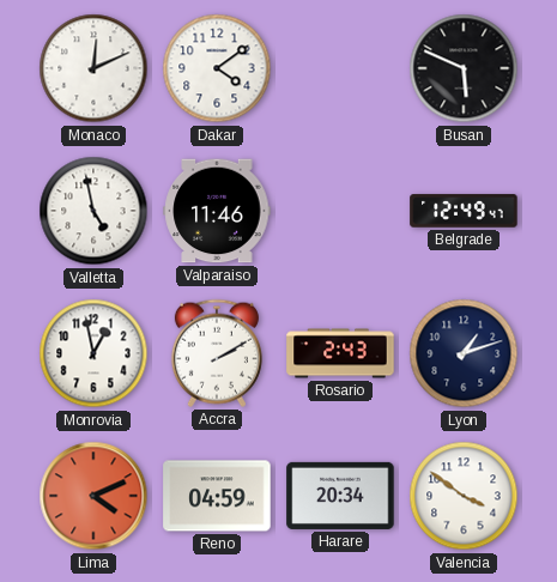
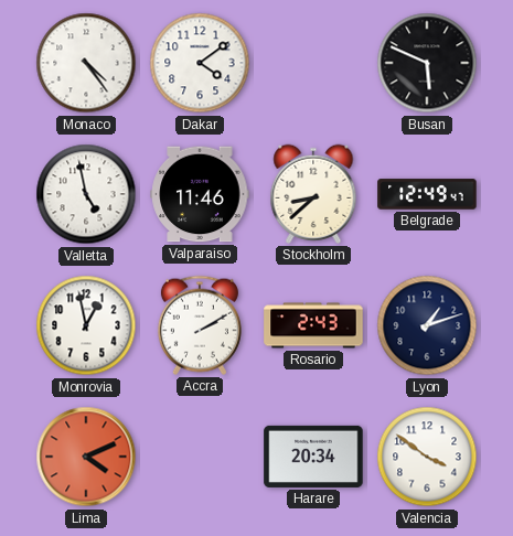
Monaco: 12:11 -> 4:24
Stockholm: none -> 8:38
Reno: 04:59 -> none
